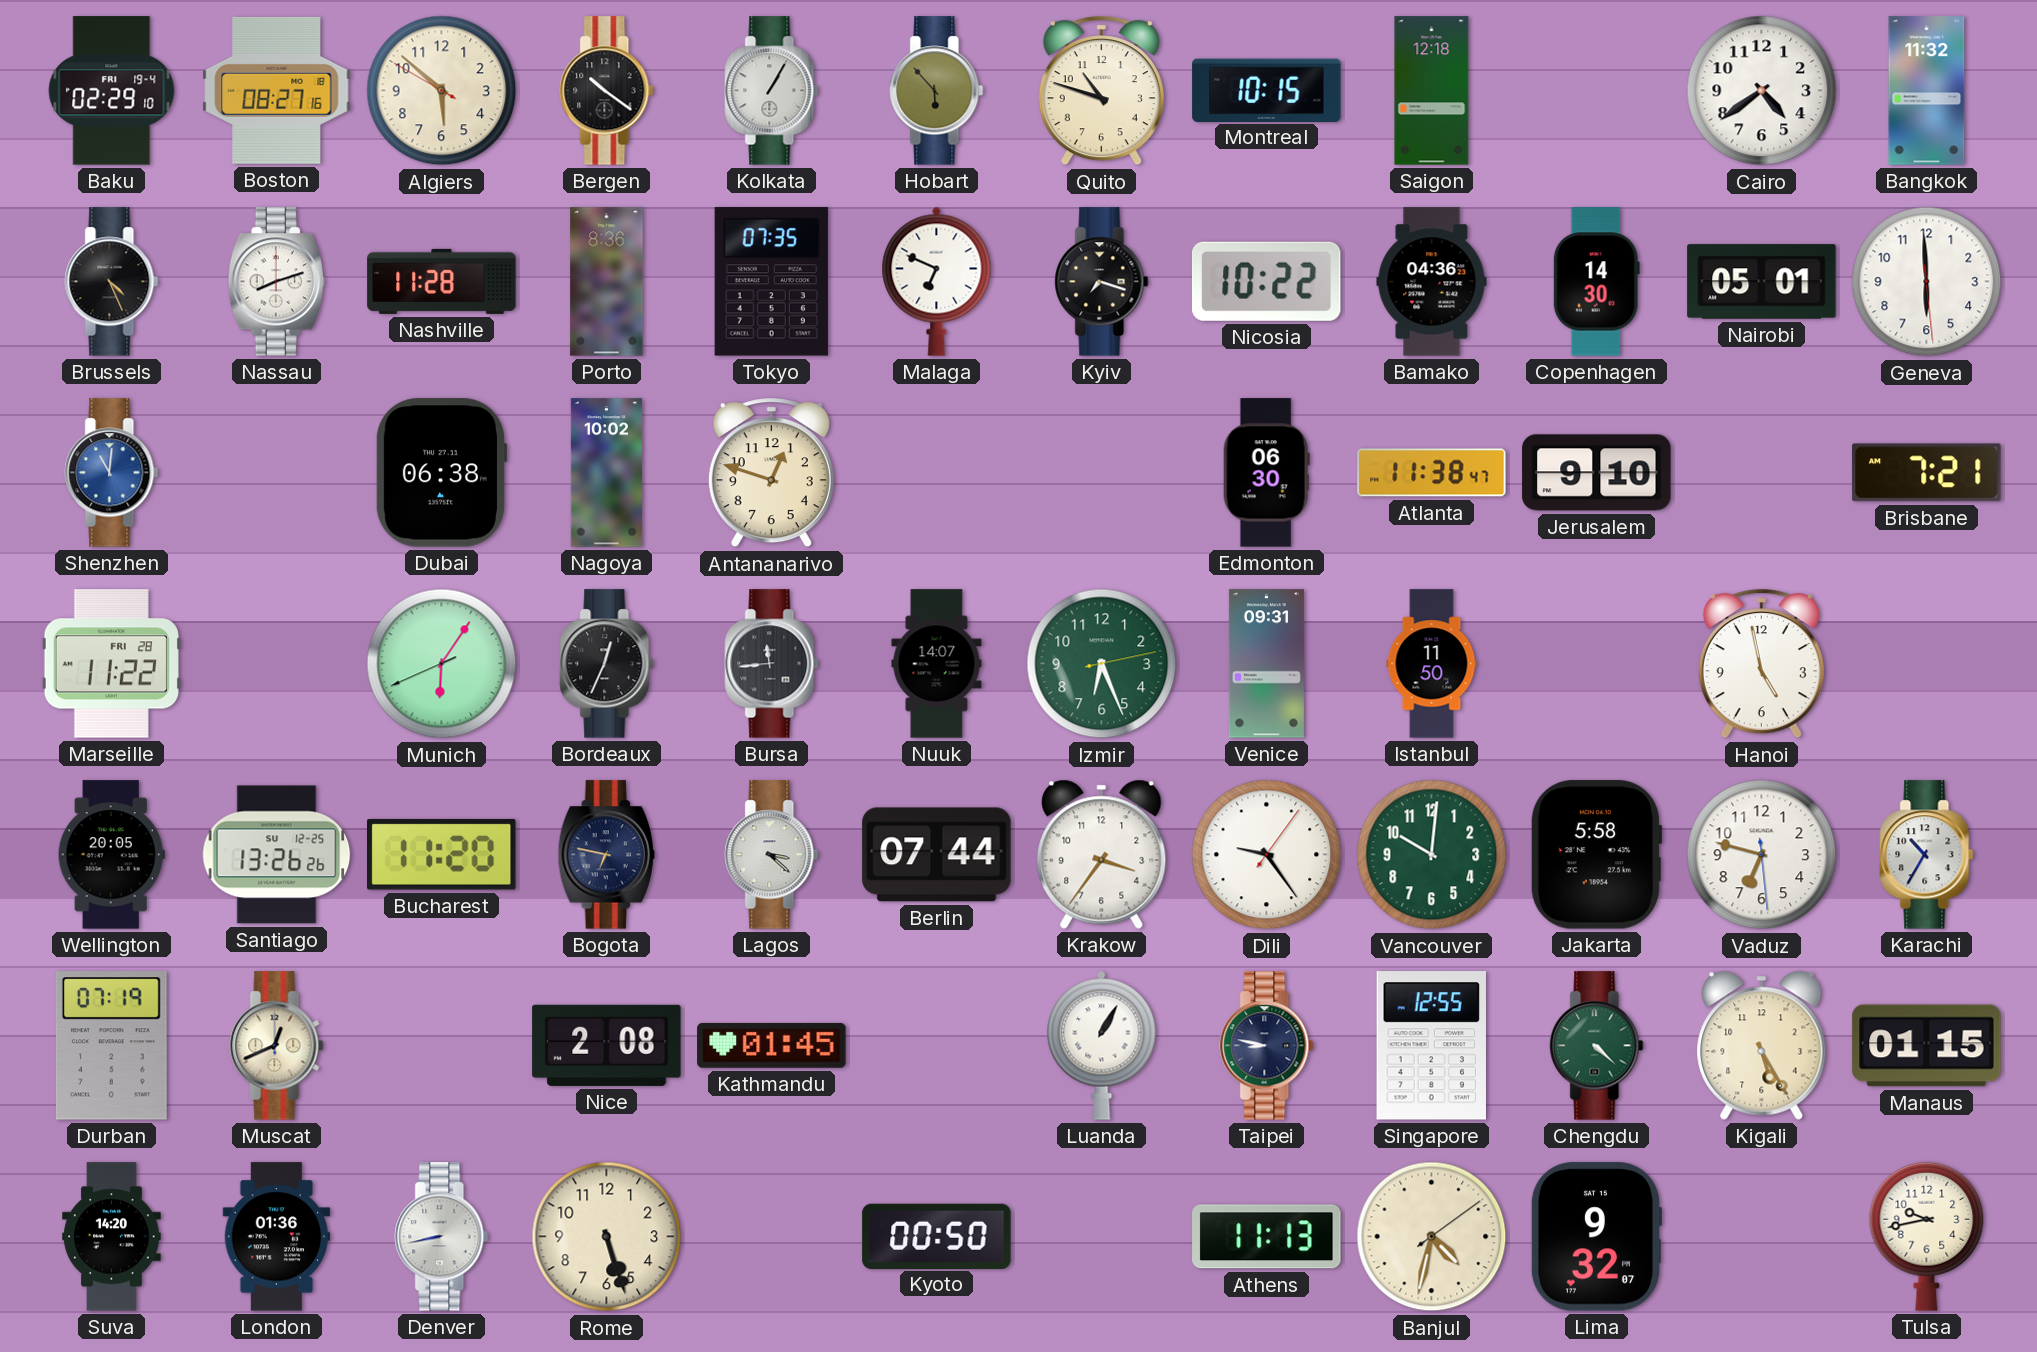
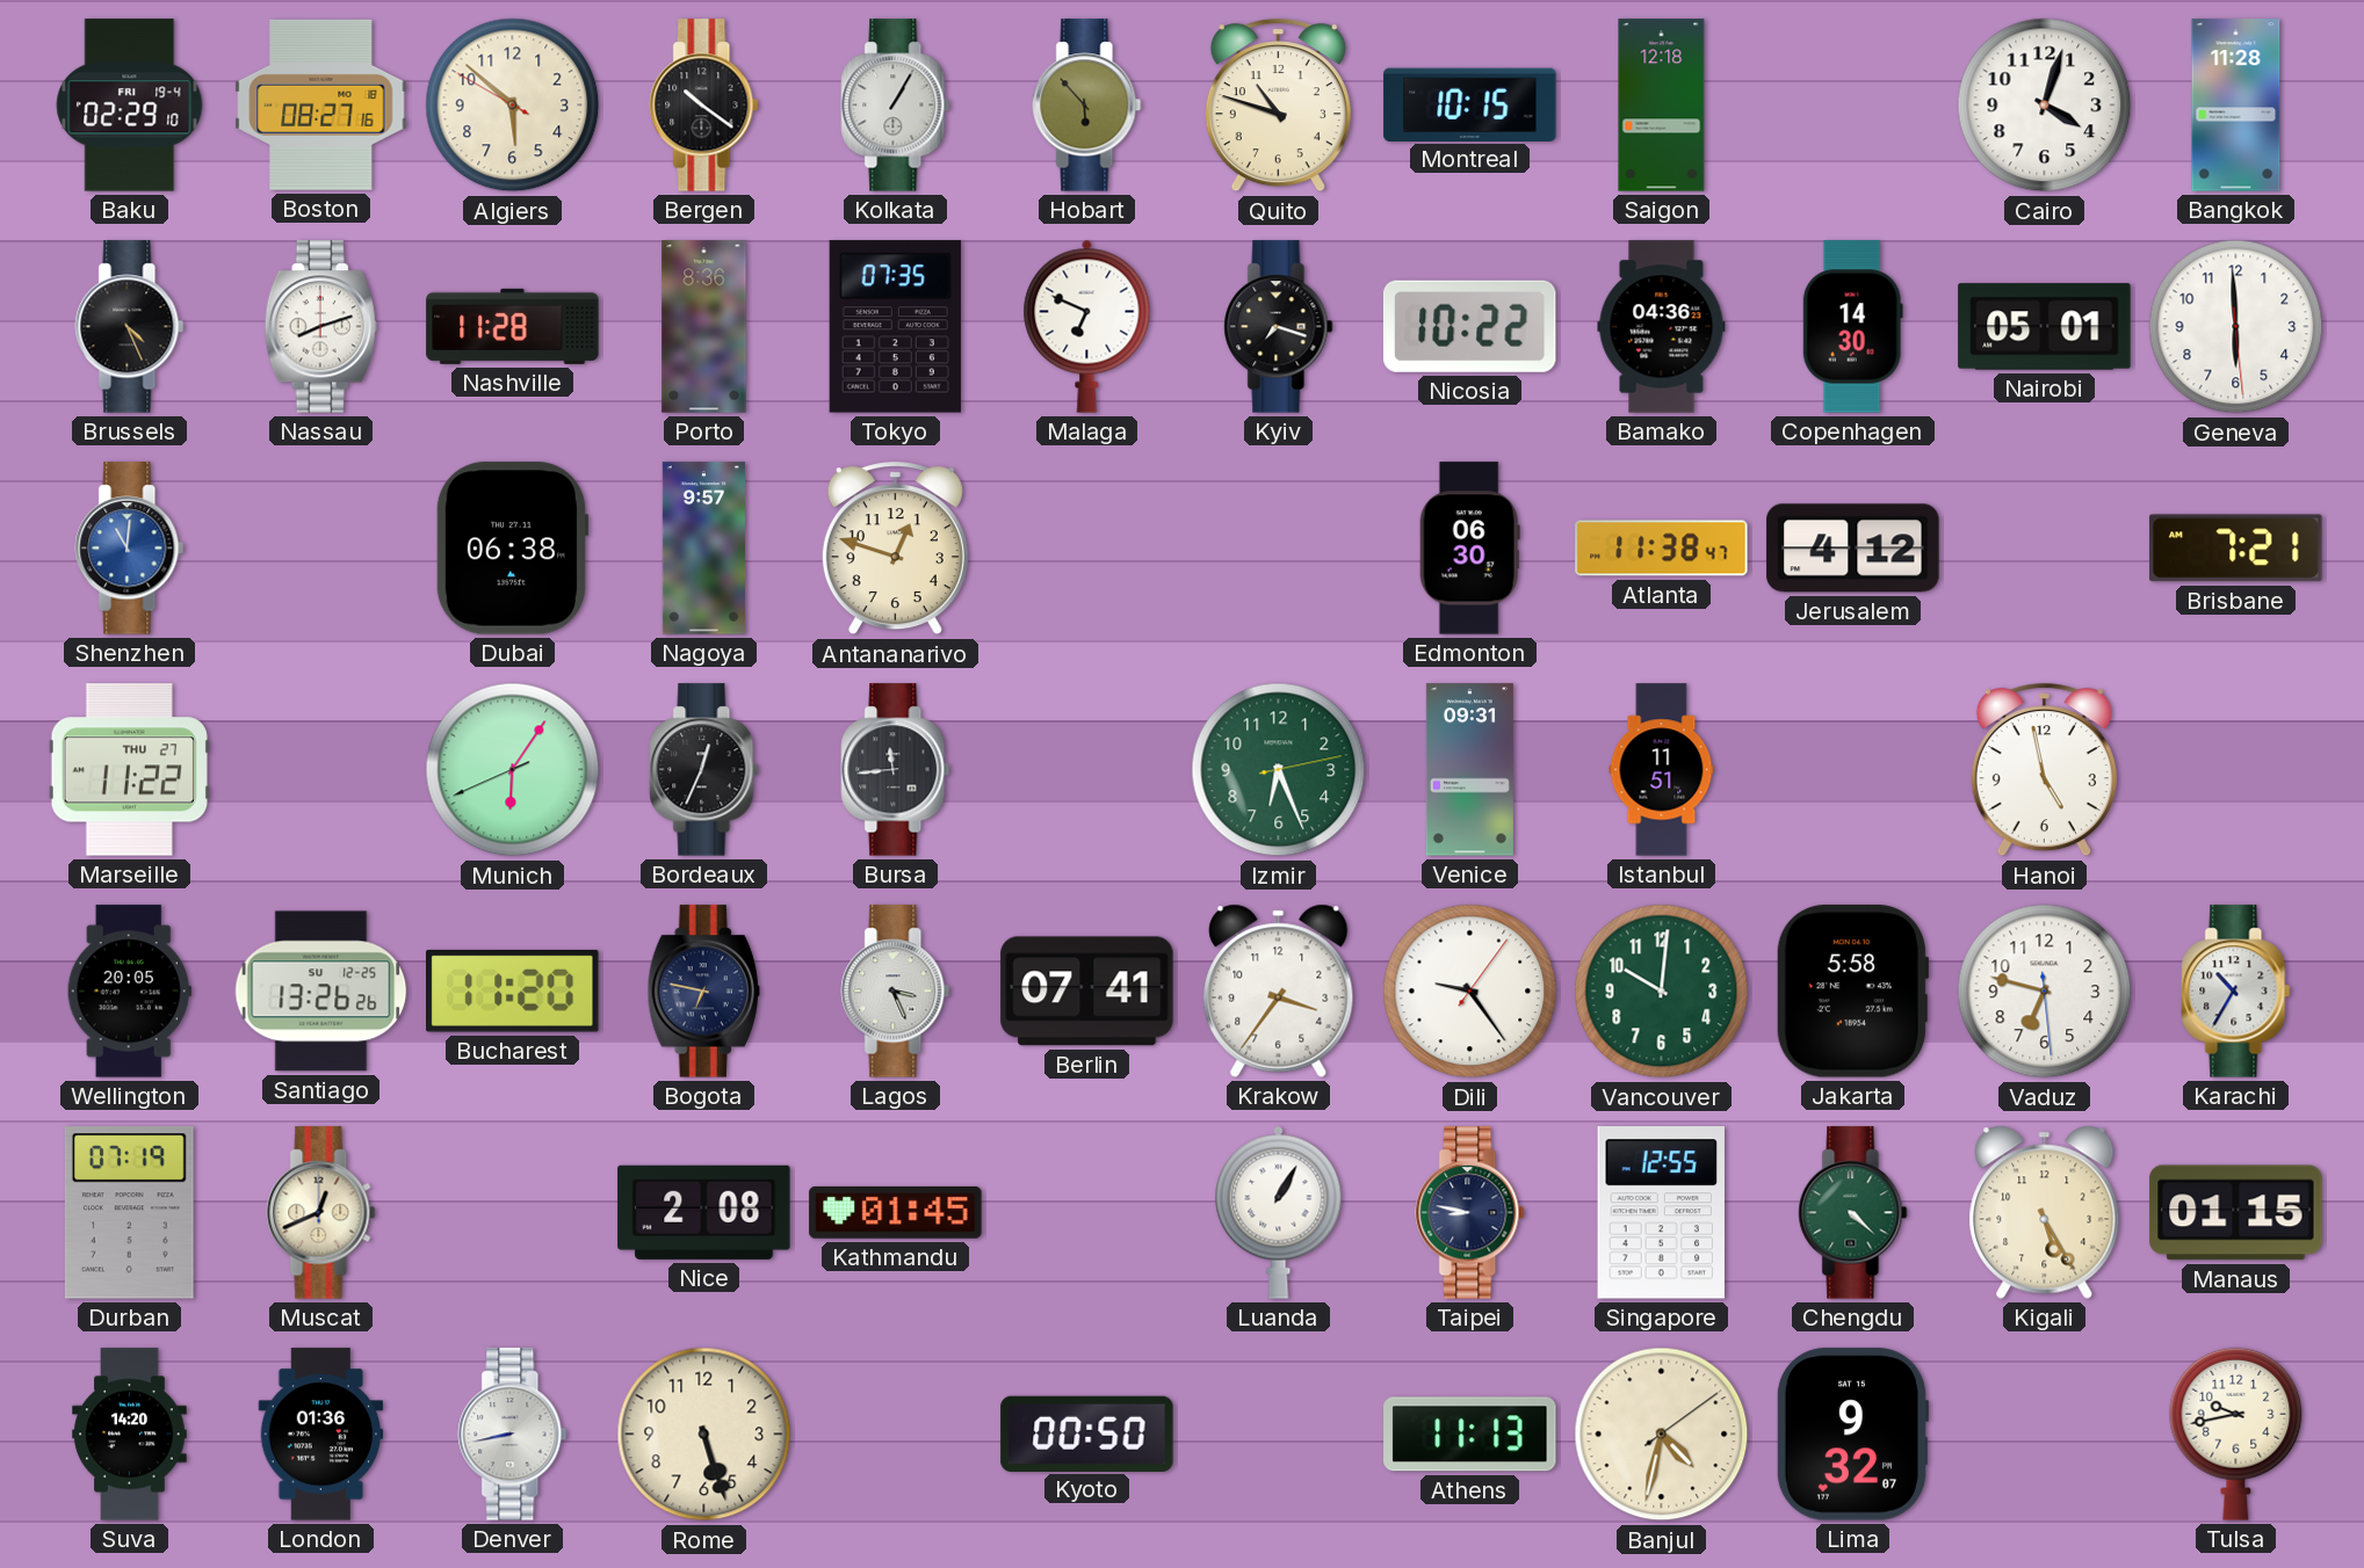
Cairo: 4:39 -> 4:03
Bangkok: 11:32 -> 11:28
Nagoya: 10:02 -> 9:57
Jerusalem: 9:10 -> 4:12
Marseille date: FRI 28 -> THU 27
Nuuk: 14:07 -> none
Istanbul: 11:50 -> 11:51
Lagos: 3:22 -> 3:26
Berlin: 07:44 -> 07:41
